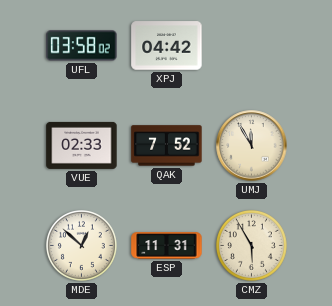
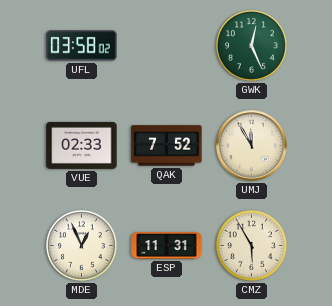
XPJ: 04:42 -> none
GWK: none -> 12:26
MDE: 12:52 -> 12:56
